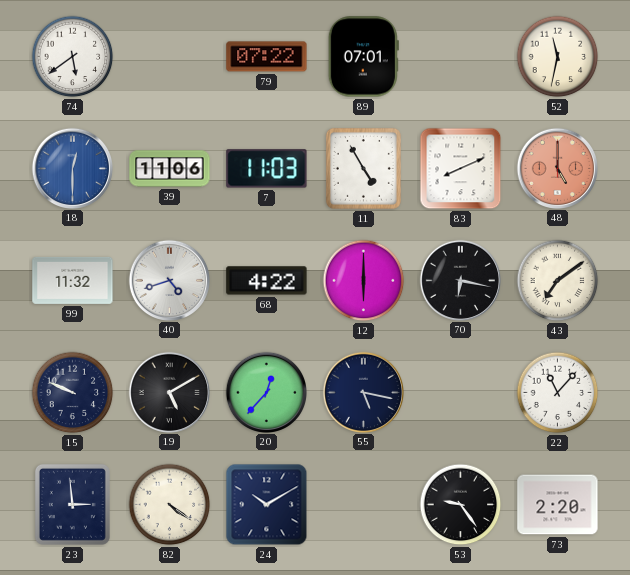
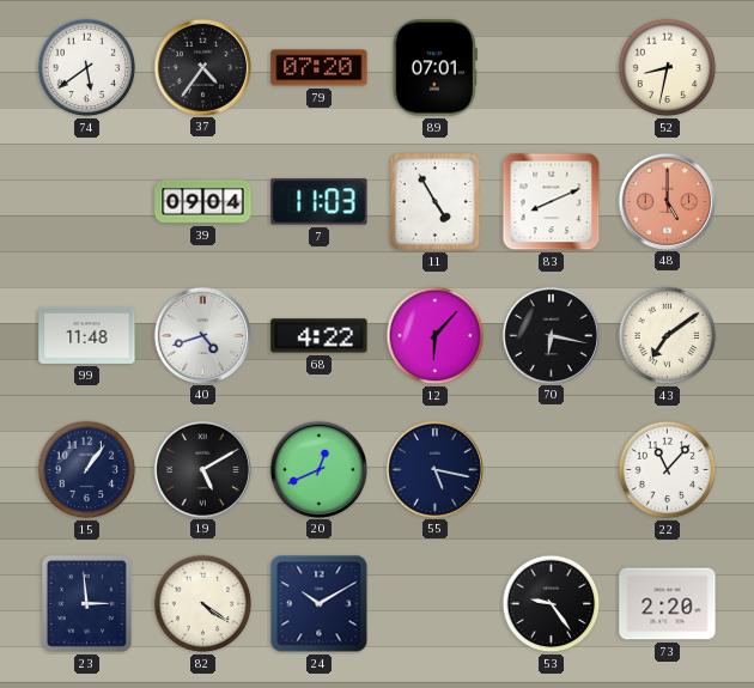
37: none -> 4:36
79: 07:22 -> 07:20
52: 11:32 -> 8:32
18: 12:30 -> none
39: 11:06 -> 09:04
99: 11:32 -> 11:48
12: 6:00 -> 6:07
15: 9:49 -> 1:06
20: 12:37 -> 12:41
